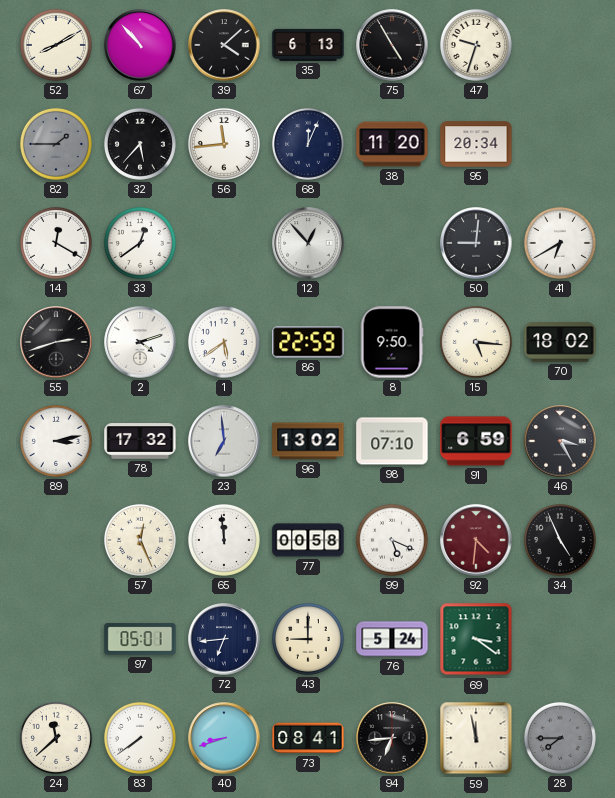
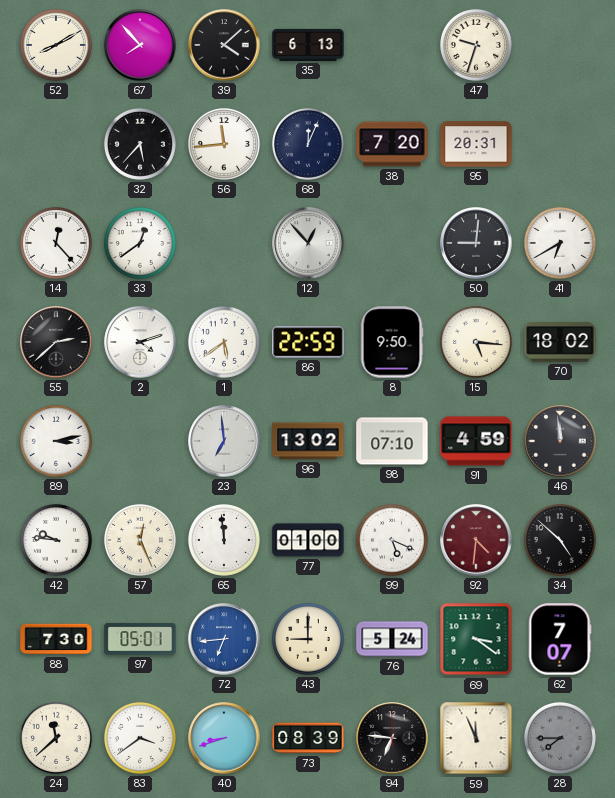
67: 10:53 -> 7:53
75: 4:55 -> none
82: 1:45 -> none
38: 11:20 -> 7:20
95: 20:34 -> 20:31
14: 12:20 -> 12:23
55: 2:42 -> 2:38
78: 17:32 -> none
91: 6:59 -> 4:59
46: 3:25 -> 11:59
42: none -> 9:46
77: 00:58 -> 01:00
34: 4:56 -> 4:52
88: none -> 7:30
72 dial: navy -> blue
62: none -> 7:07
83: 7:39 -> 3:39
73: 08:41 -> 08:39
94: 6:44 -> 6:46
59: 11:58 -> 11:56
